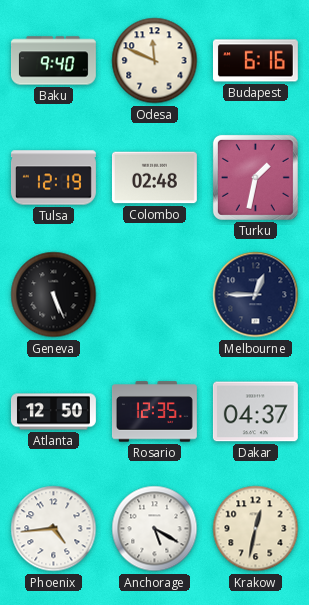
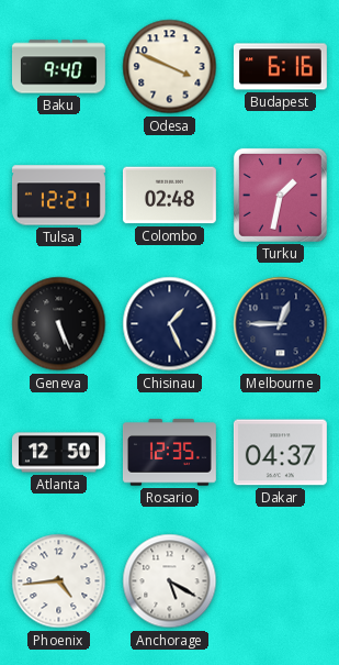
Odesa: 11:49 -> 3:49
Tulsa: 12:19 -> 12:21
Chisinau: none -> 1:26
Krakow: 12:32 -> none
